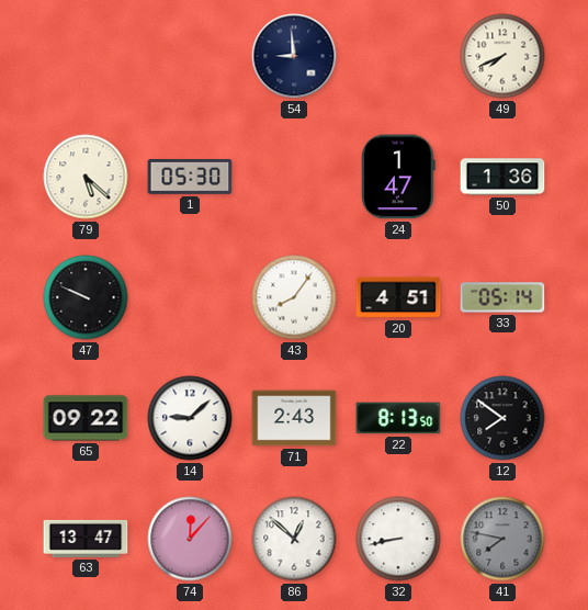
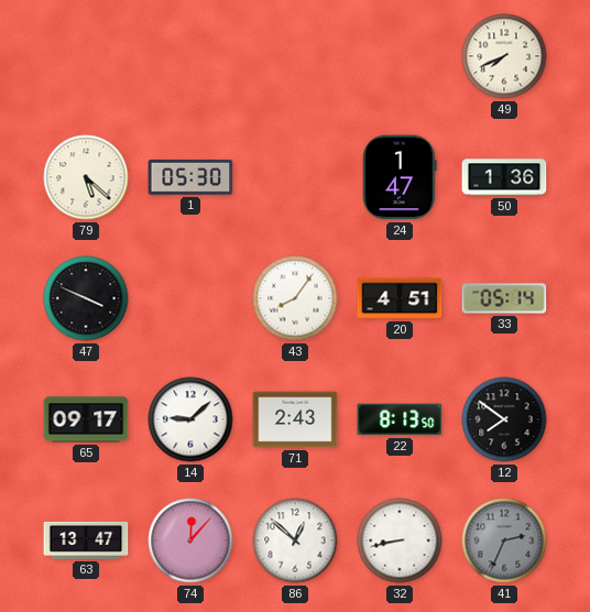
54: 8:59 -> none
47: 9:49 -> 3:49
65: 09:22 -> 09:17
41: 7:47 -> 2:34
